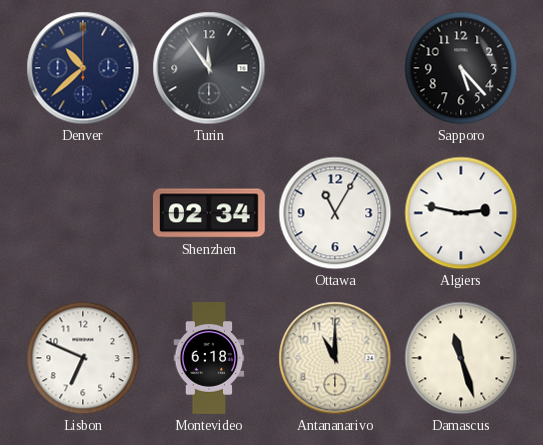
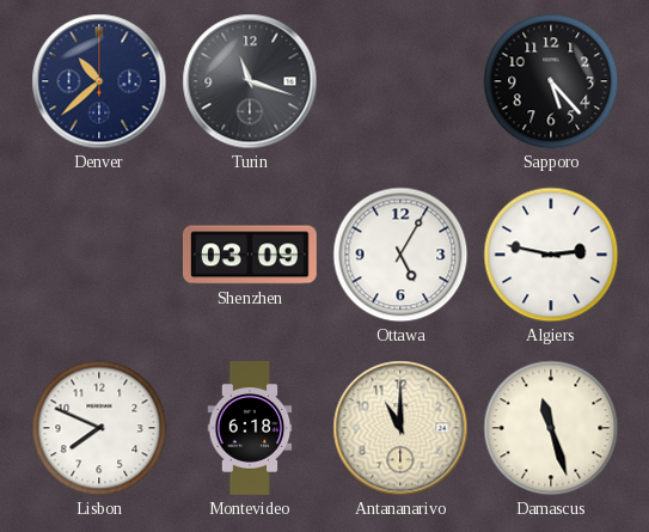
Turin: 11:54 -> 11:18
Shenzhen: 02:34 -> 03:09
Ottawa: 11:05 -> 5:05
Lisbon: 6:49 -> 7:49
